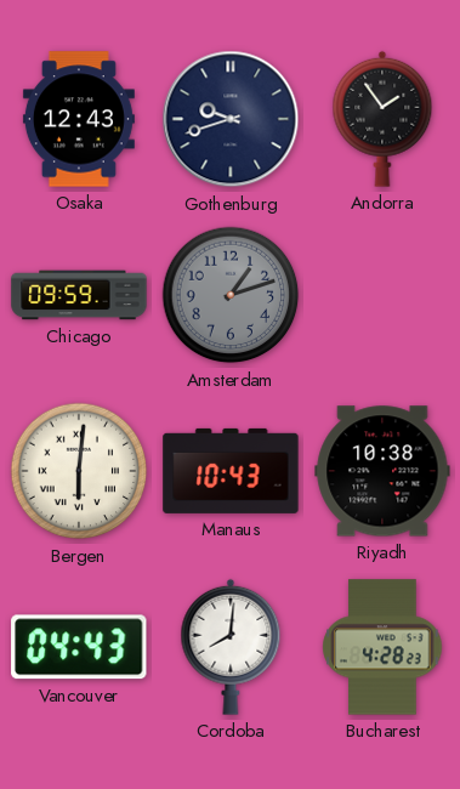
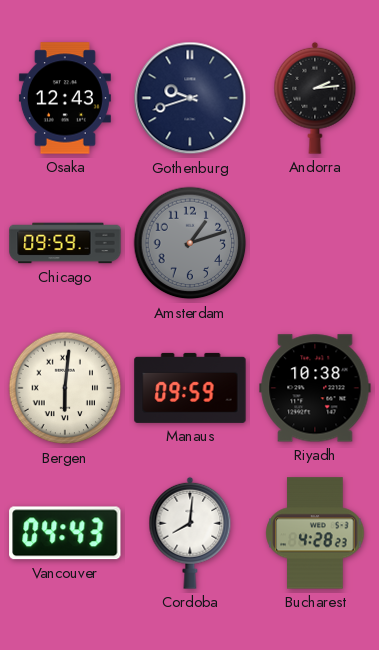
Andorra: 1:54 -> 2:14
Manaus: 10:43 -> 09:59
